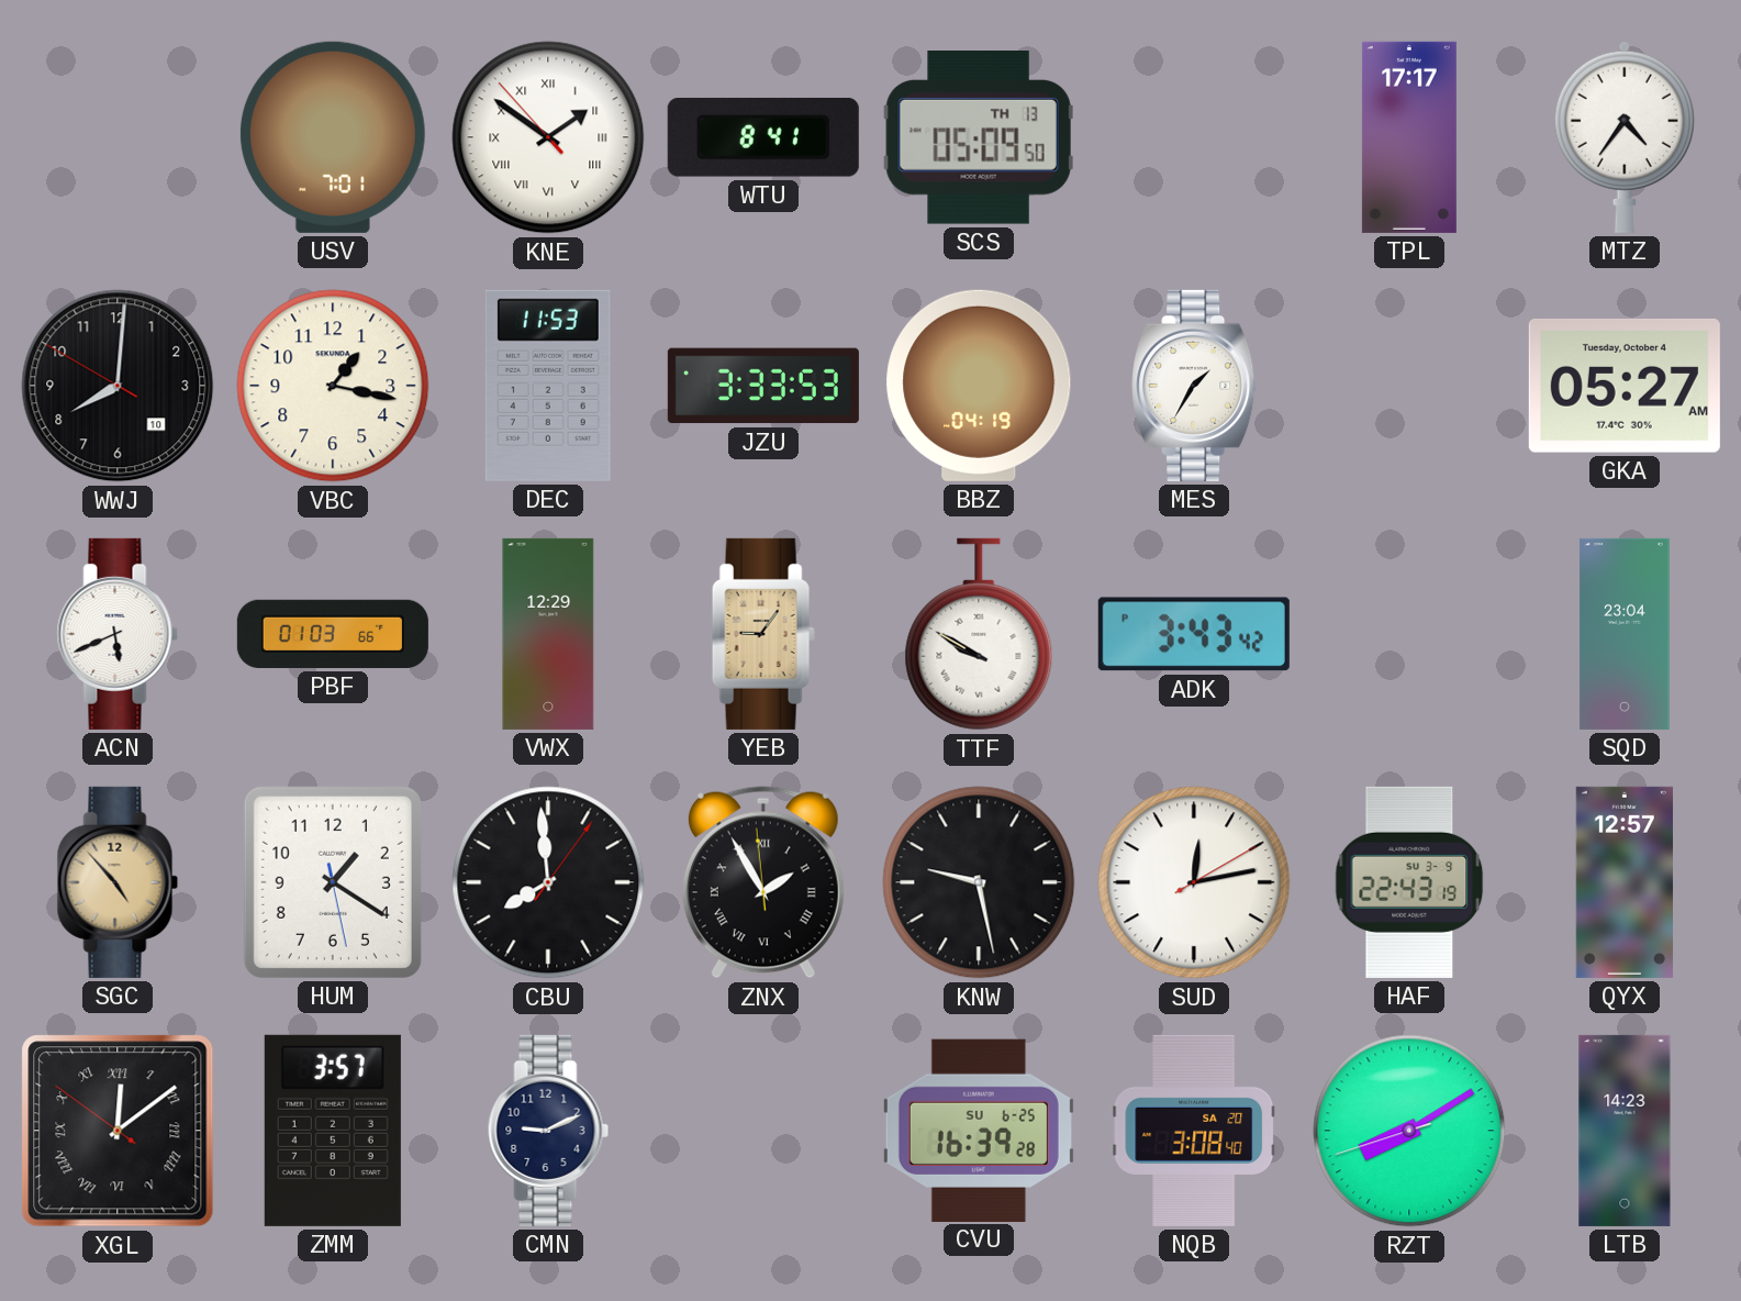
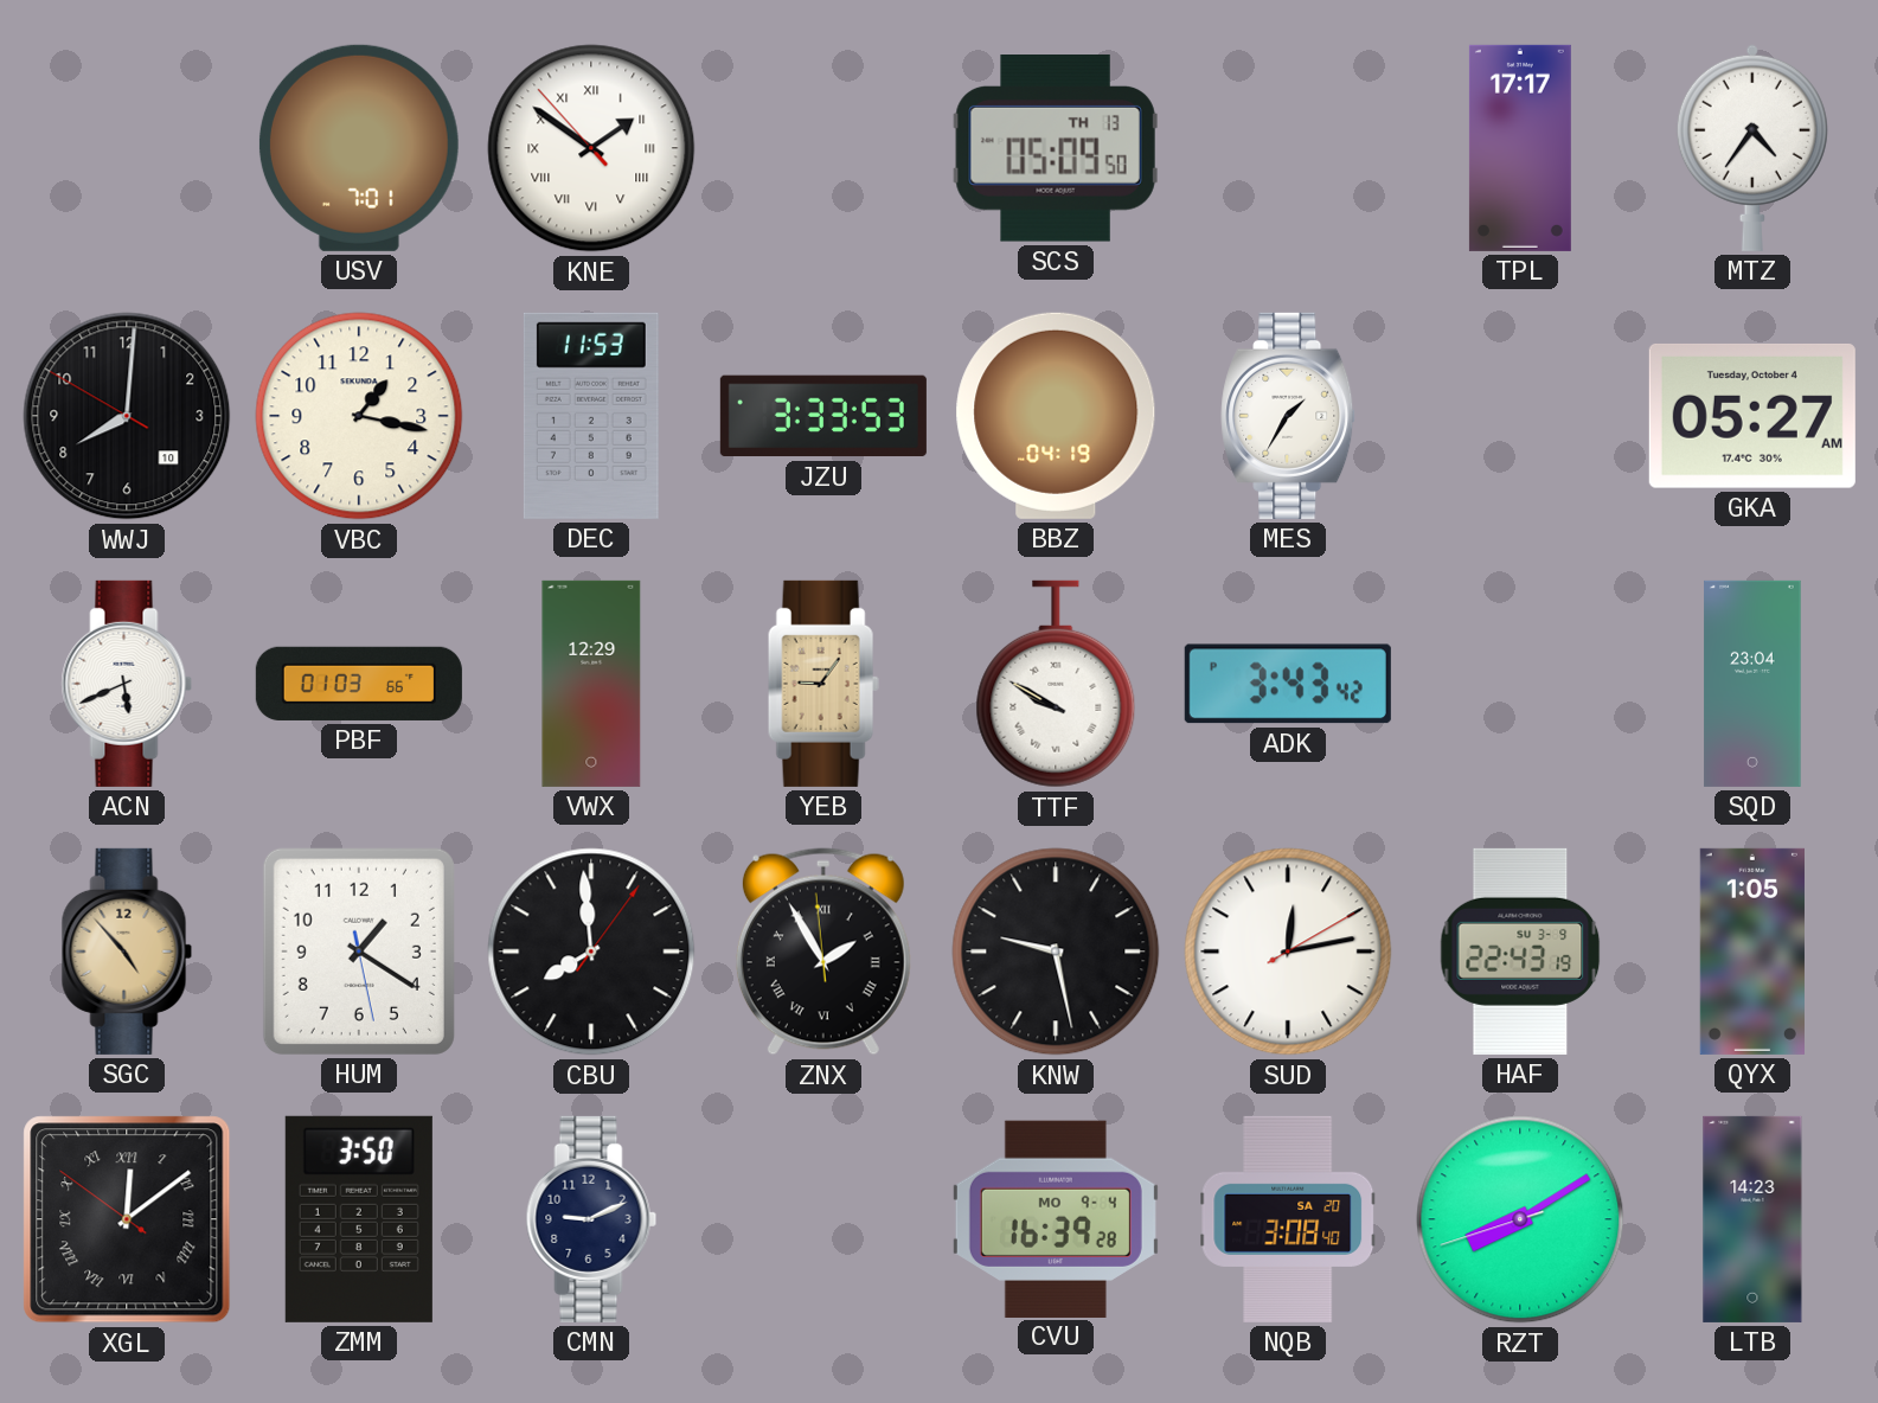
WTU: 8:41 -> none
QYX: 12:57 -> 1:05
ZMM: 3:57 -> 3:50
CVU date: SU 6-25 -> MO 9-4
